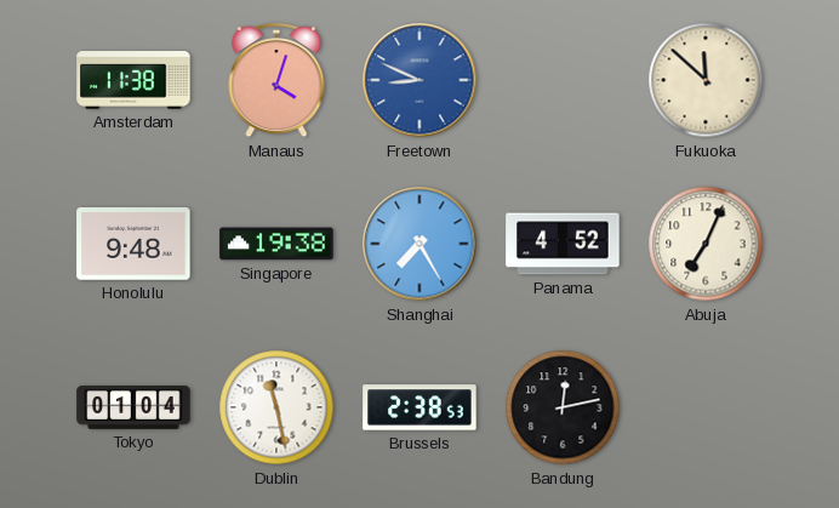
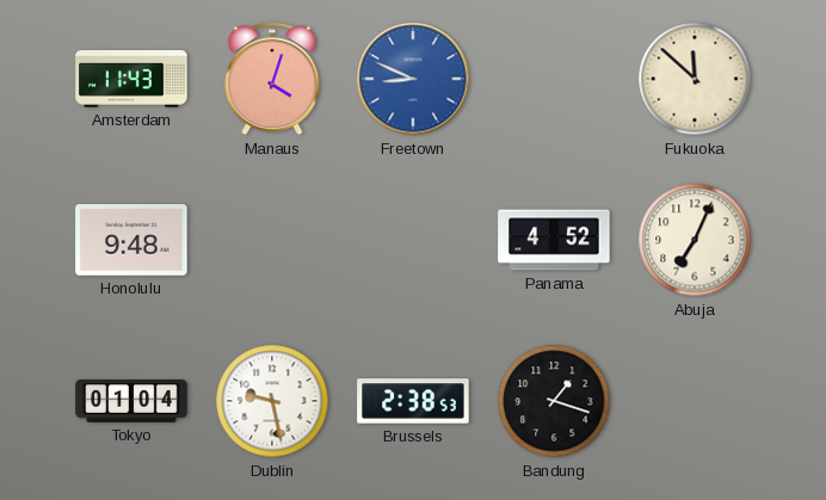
Amsterdam: 11:38 -> 11:43
Singapore: 19:38 -> none
Shanghai: 7:25 -> none
Dublin: 11:28 -> 9:28
Bandung: 12:13 -> 1:18
